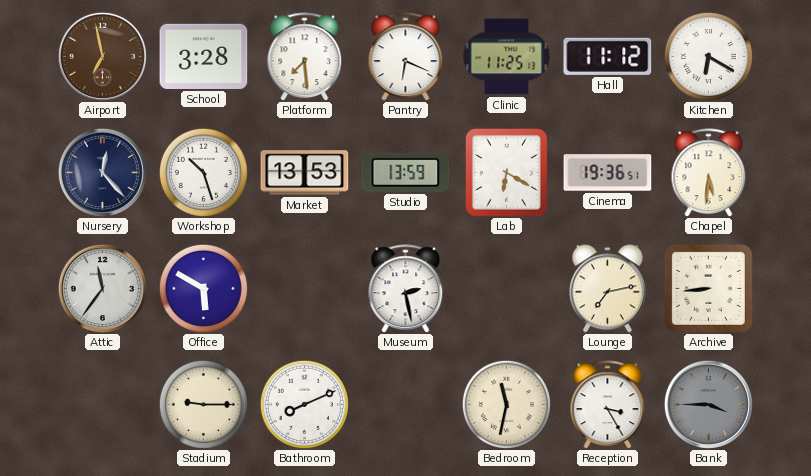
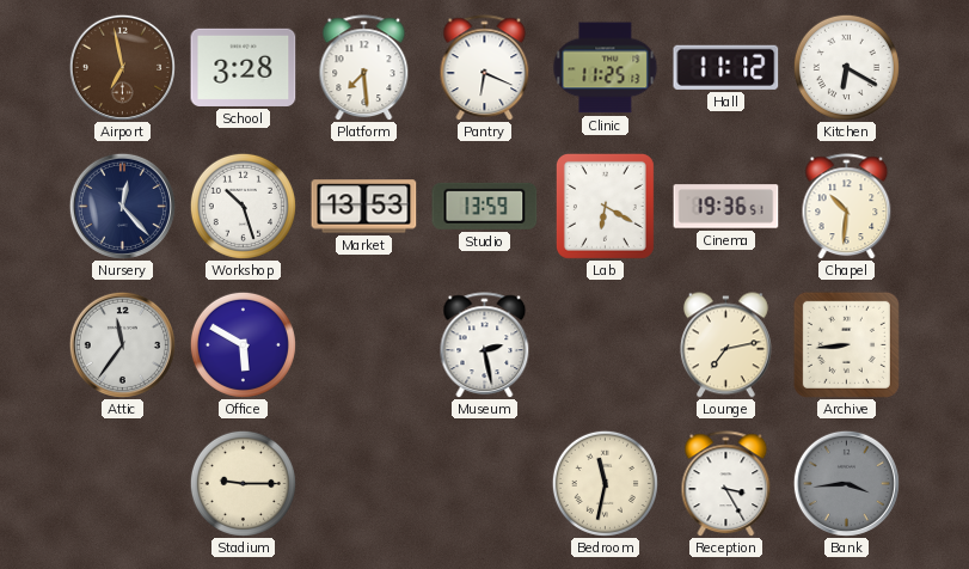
Chapel: 5:31 -> 10:31
Bathroom: 8:11 -> none
Bank: 3:45 -> 3:44
